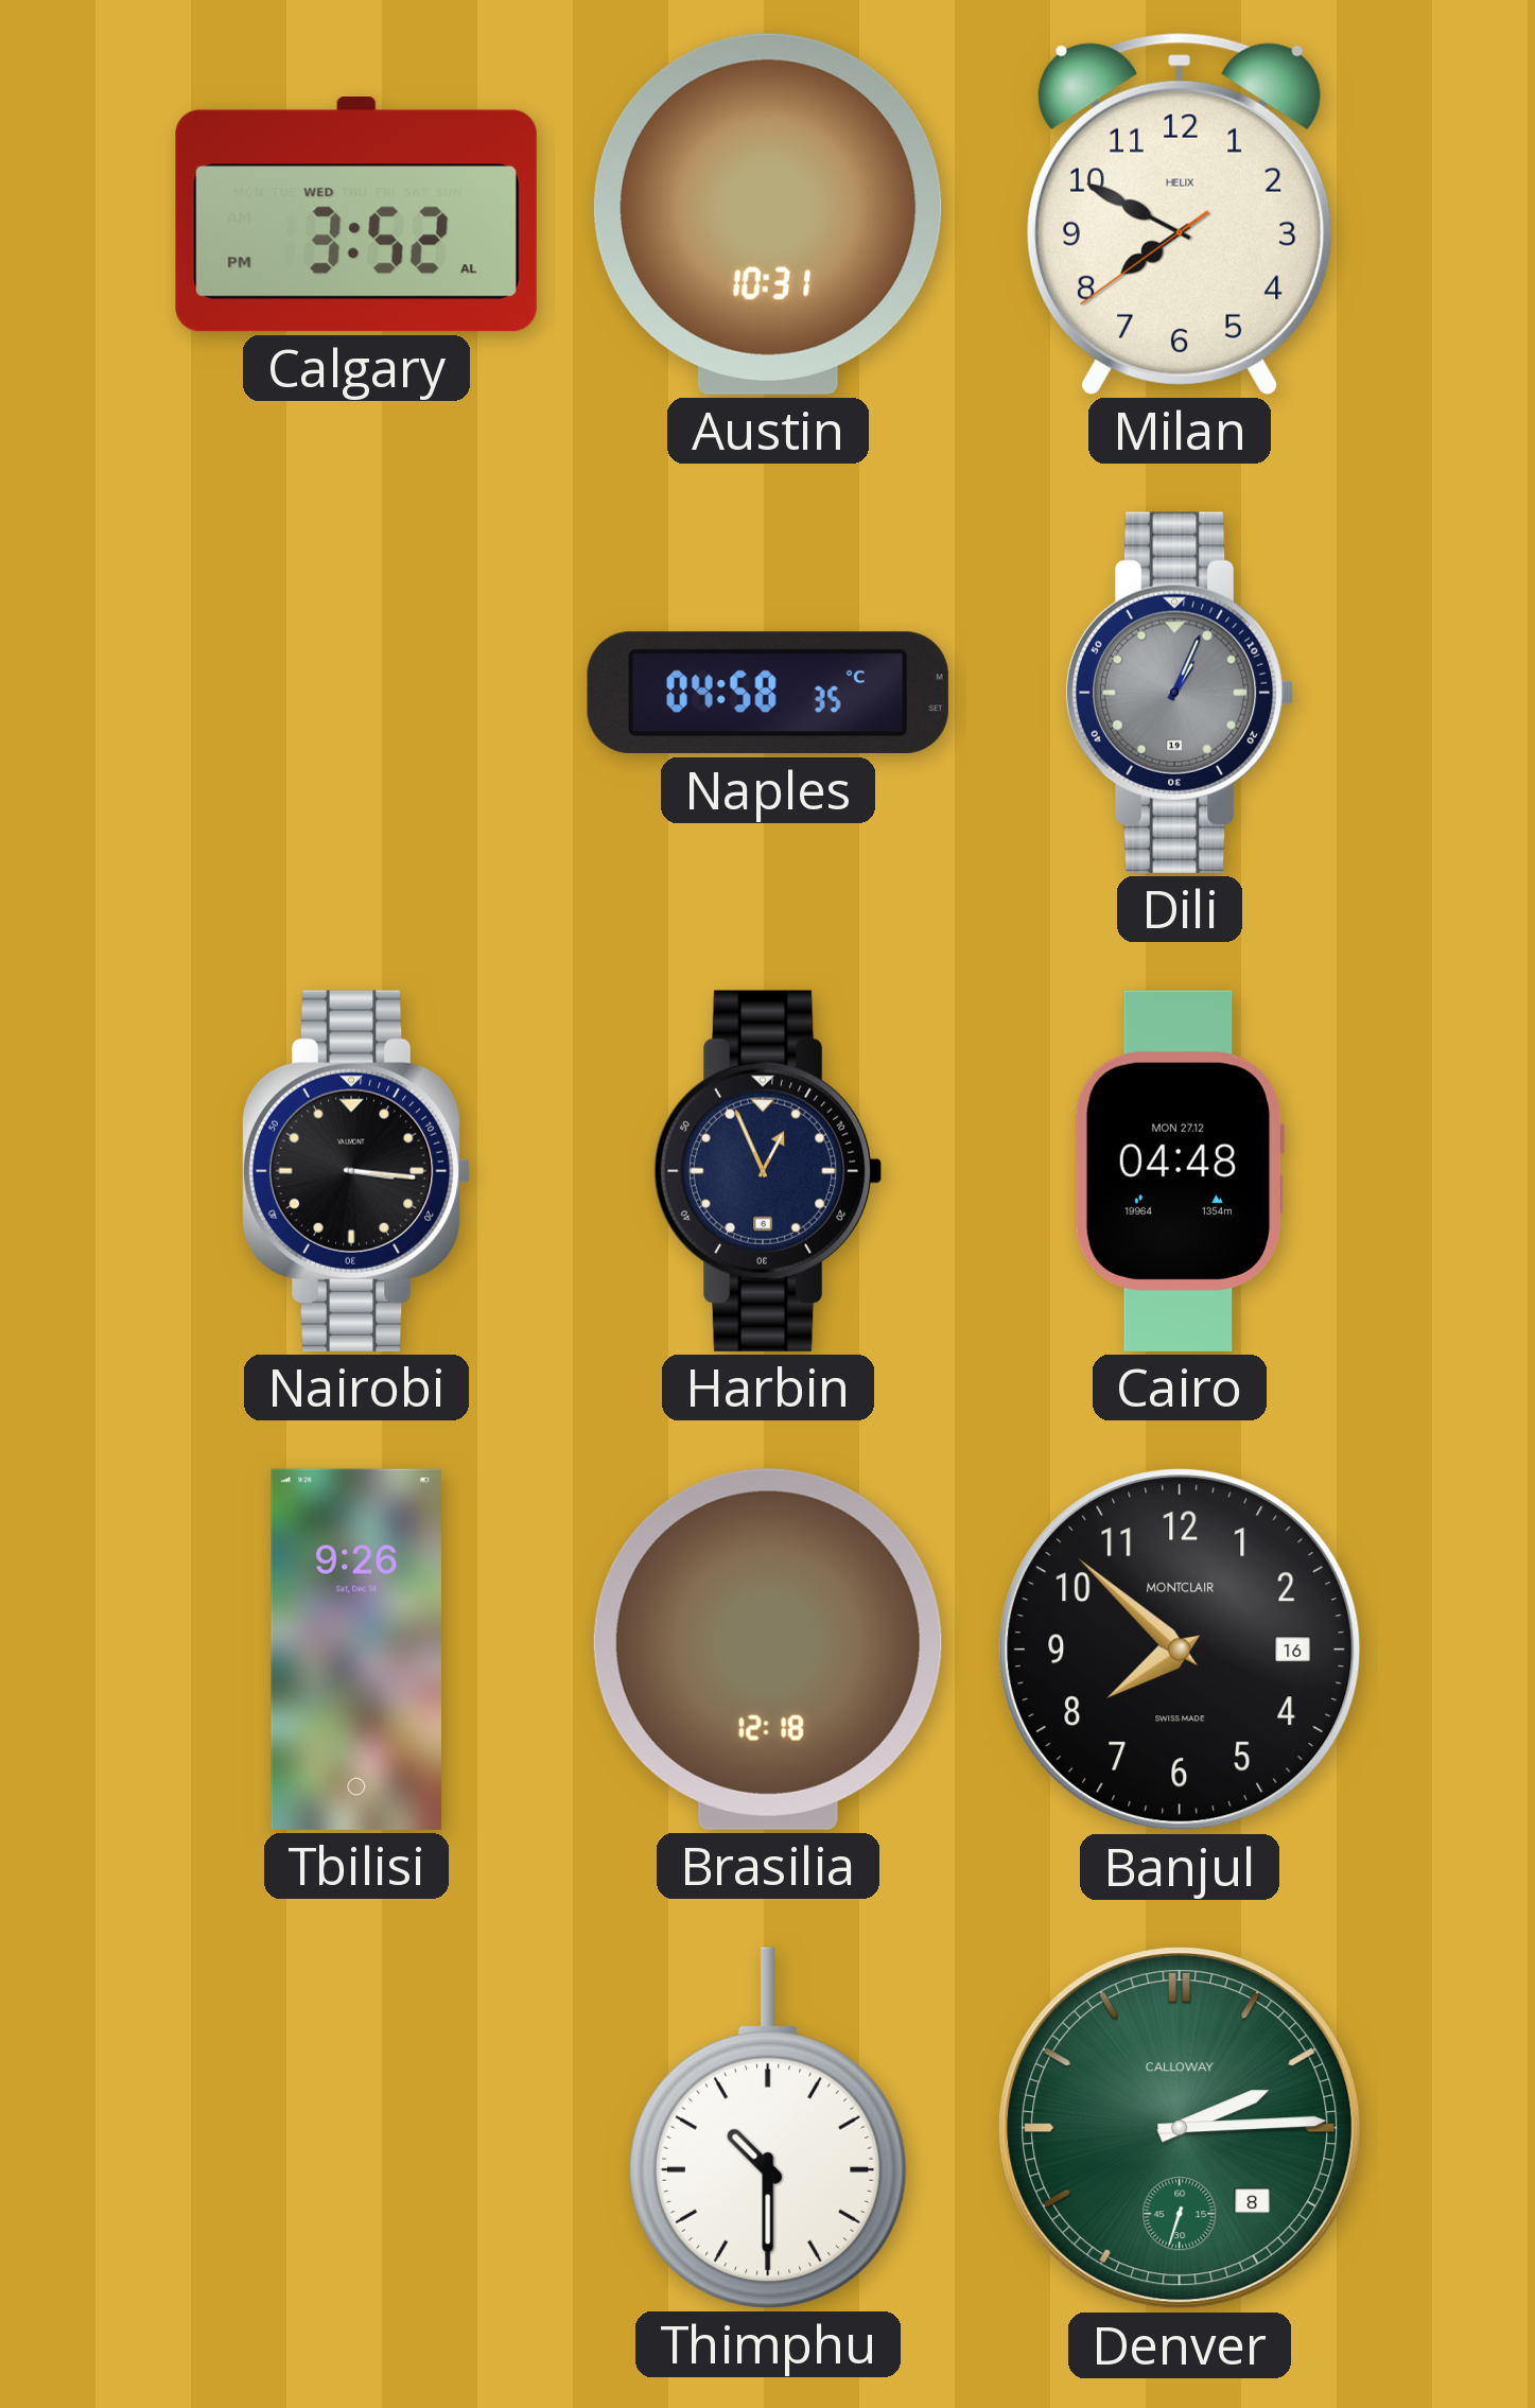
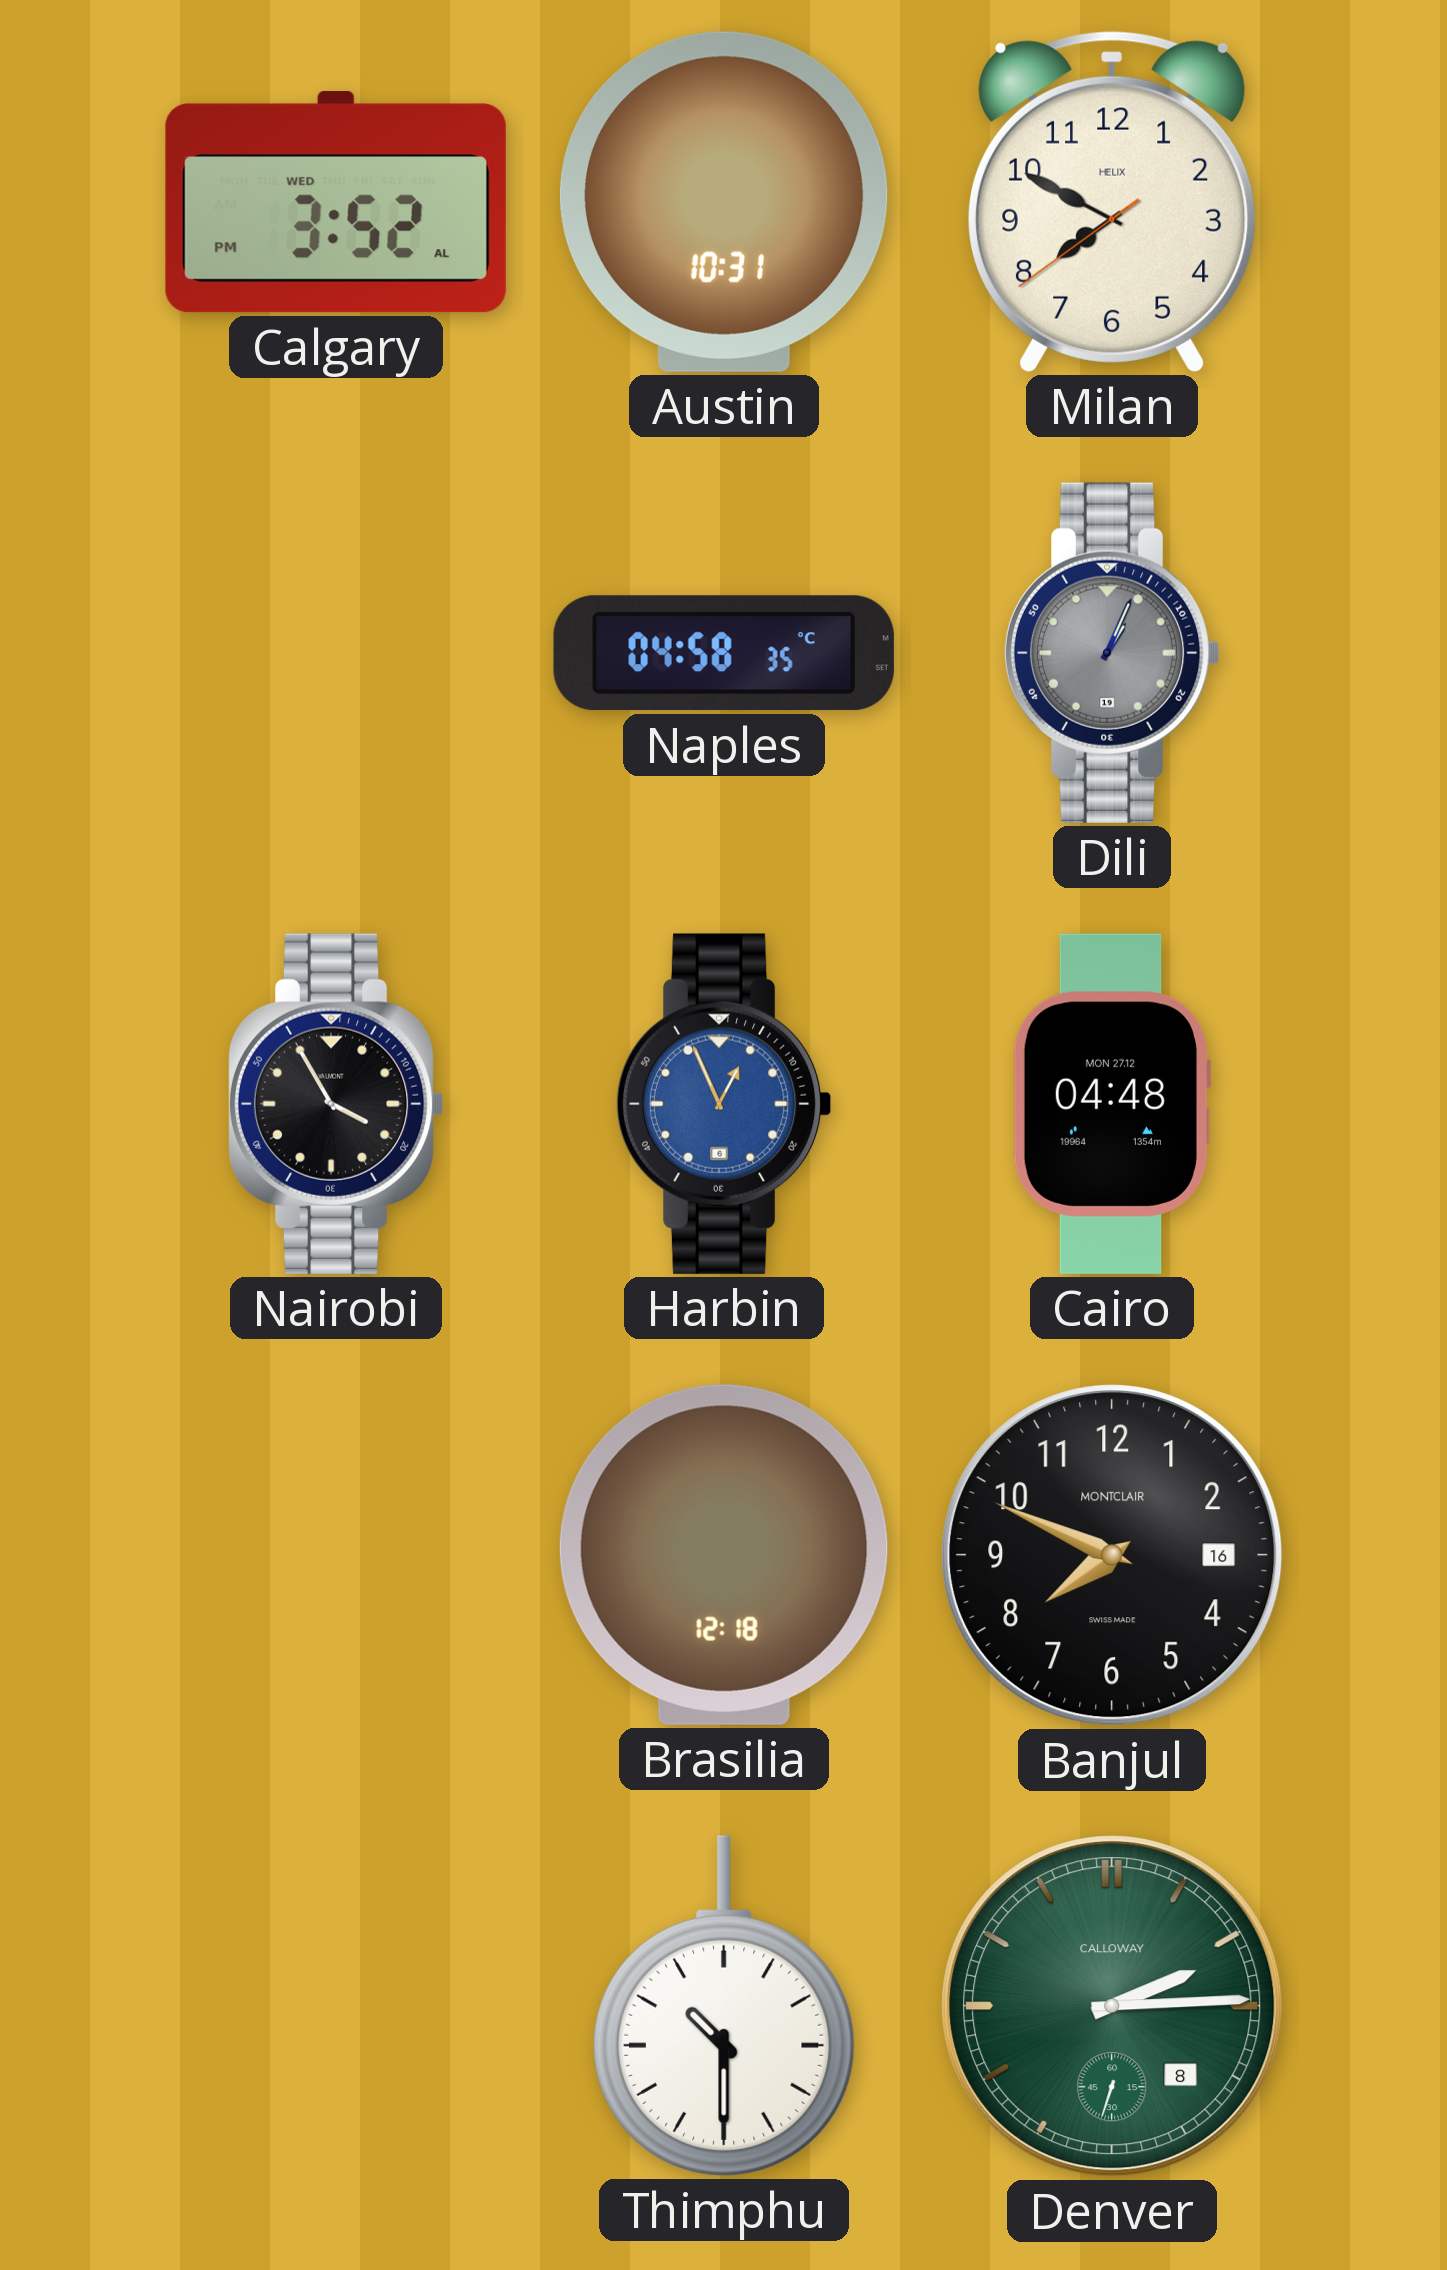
Nairobi: 3:16 -> 3:55
Harbin dial: navy -> blue
Tbilisi: 9:26 -> none
Banjul: 7:52 -> 7:49
